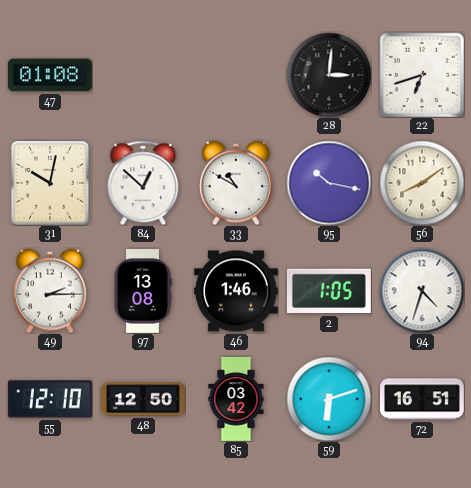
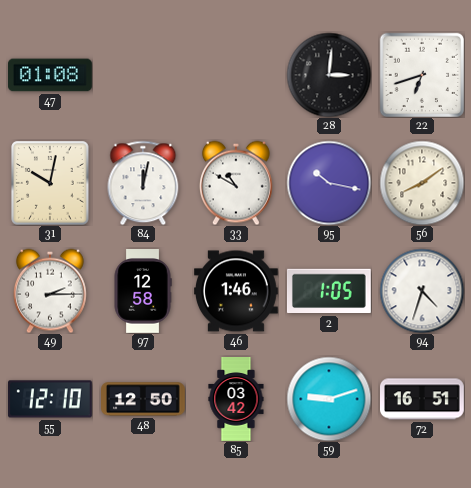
84: 12:52 -> 12:02
97: 13:08 -> 12:58
59: 6:12 -> 9:12
